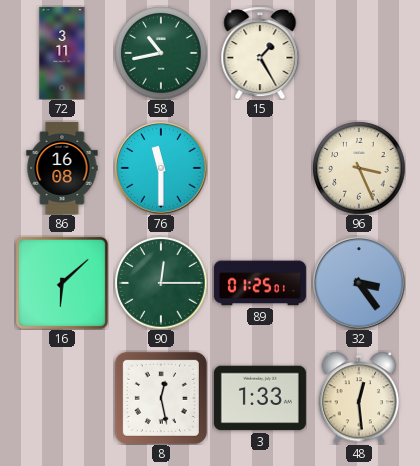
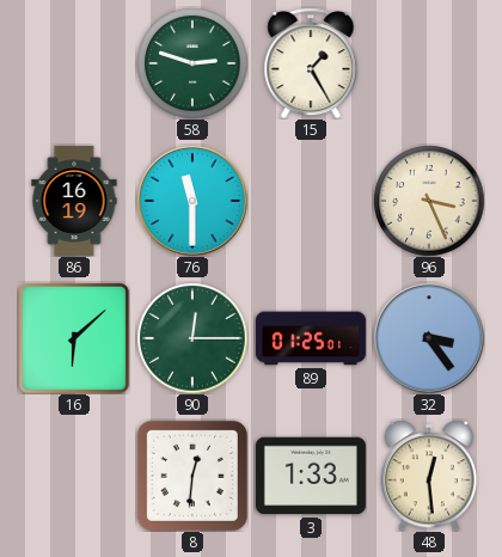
72: 3:11 -> none
58: 10:43 -> 2:48
86: 16:08 -> 16:19
8: 12:28 -> 12:31
